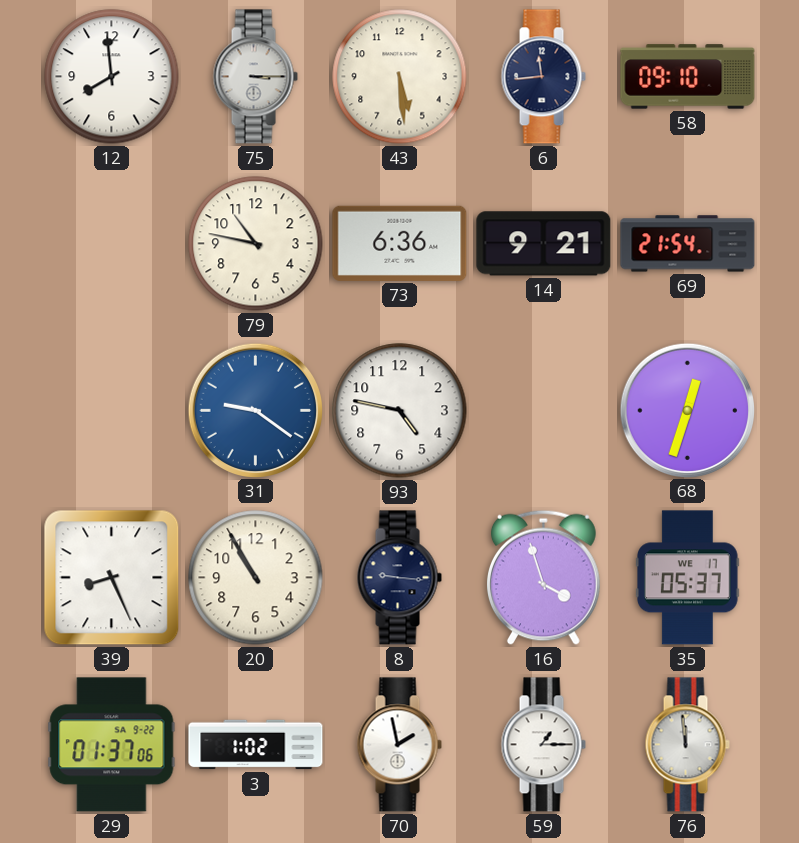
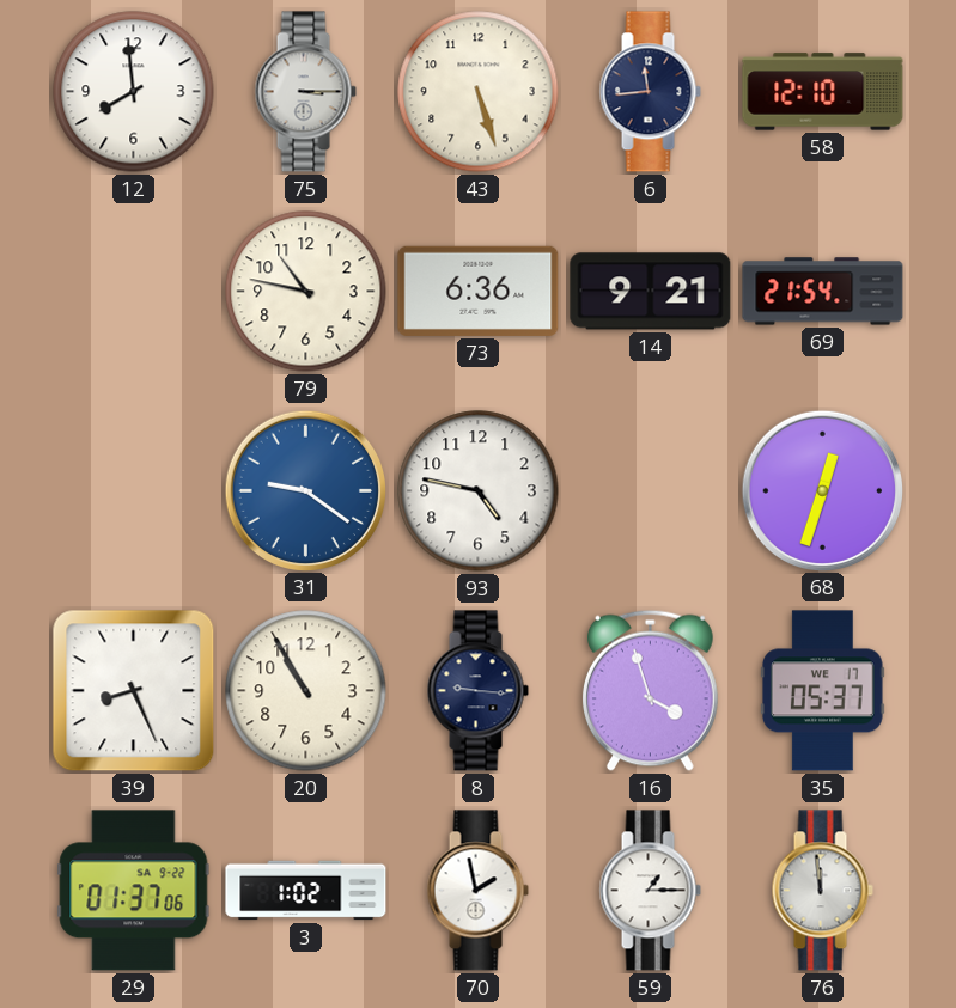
43: 5:29 -> 5:27
58: 09:10 -> 12:10
